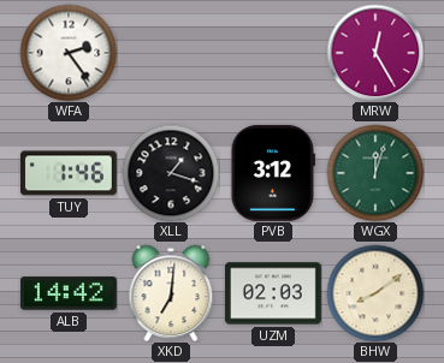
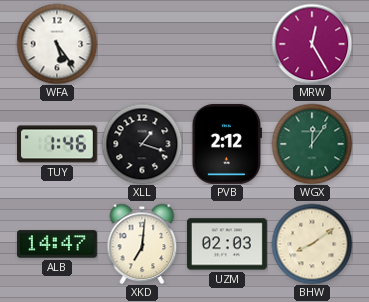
WFA: 2:24 -> 5:24
PVB: 3:12 -> 2:12
WGX: 12:03 -> 12:06
ALB: 14:42 -> 14:47
